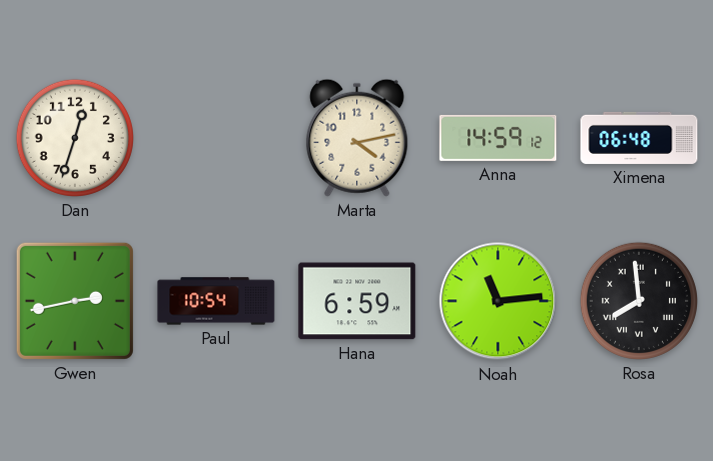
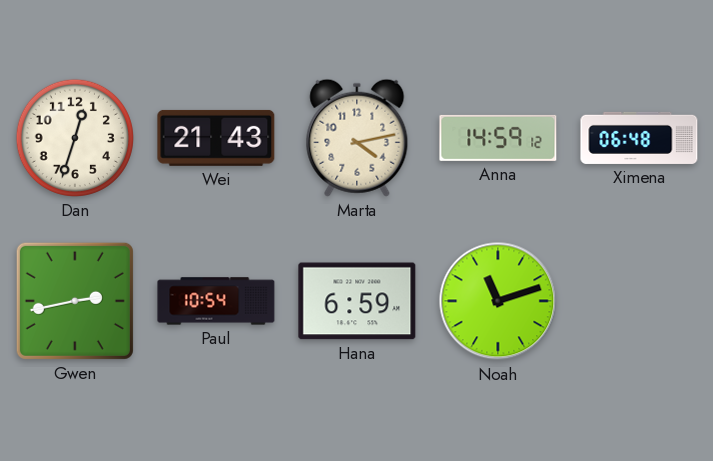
Wei: none -> 21:43
Noah: 11:14 -> 11:12
Rosa: 7:59 -> none
